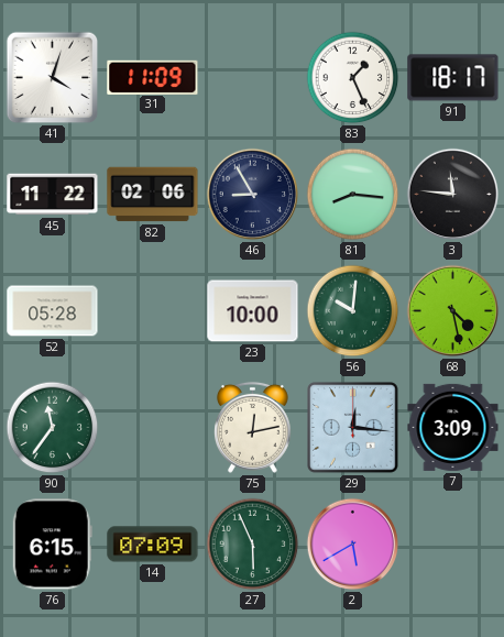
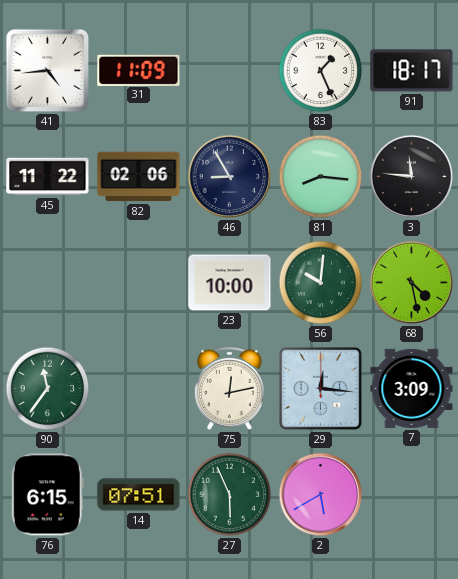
41: 4:03 -> 4:44
52: 05:28 -> none
14: 07:09 -> 07:51
